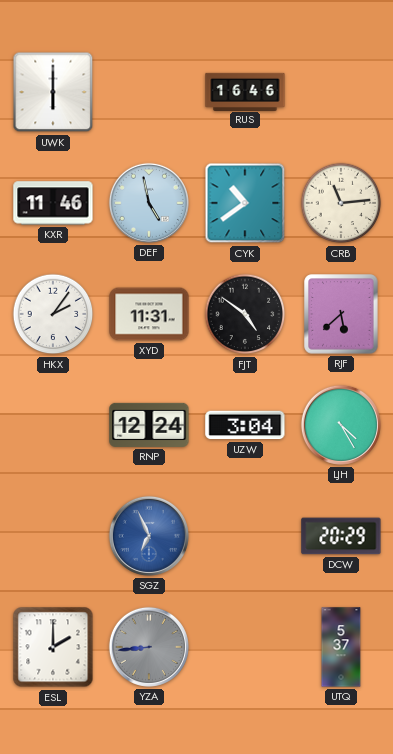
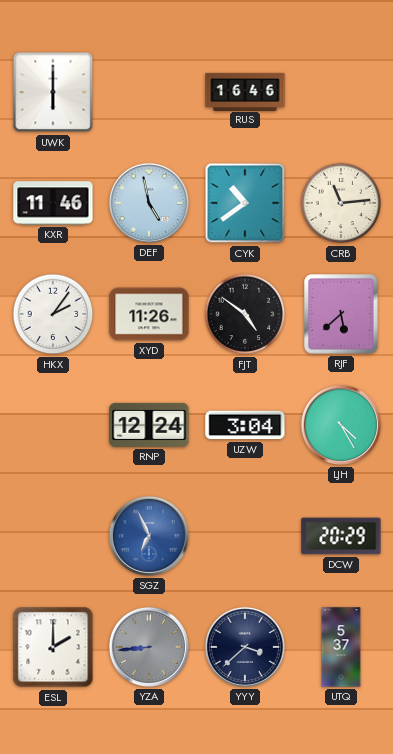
XYD: 11:31 -> 11:26
YYY: none -> 3:38
